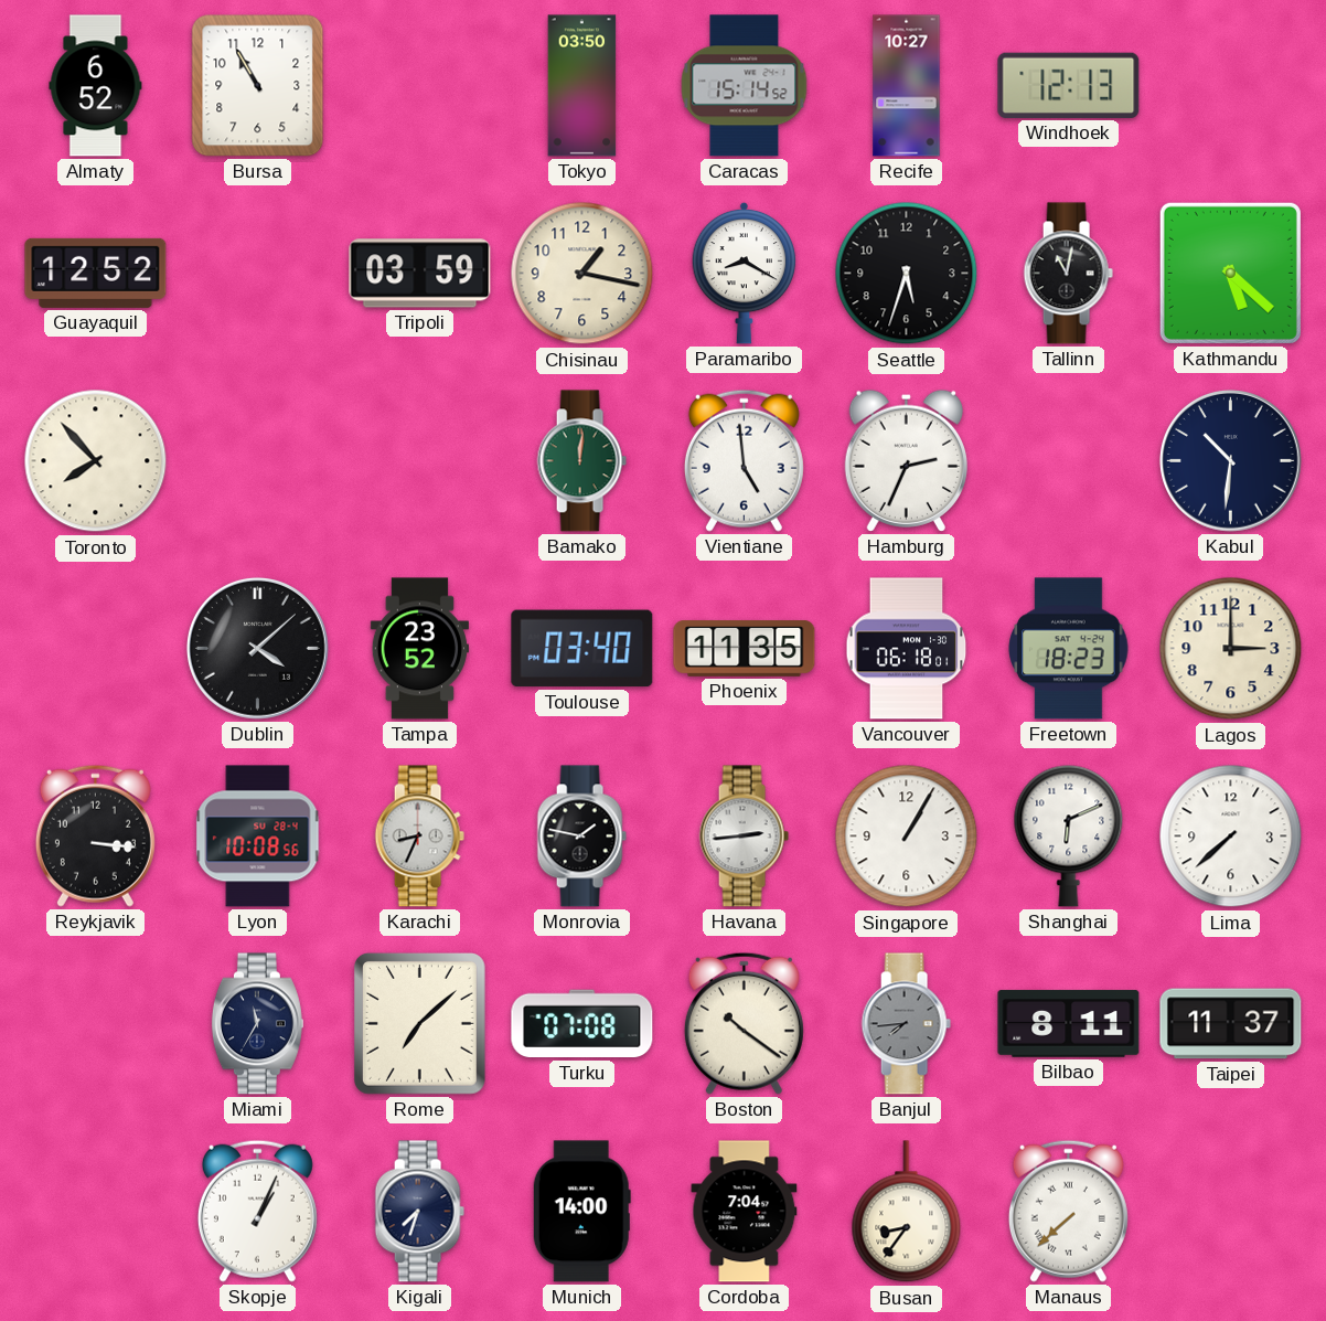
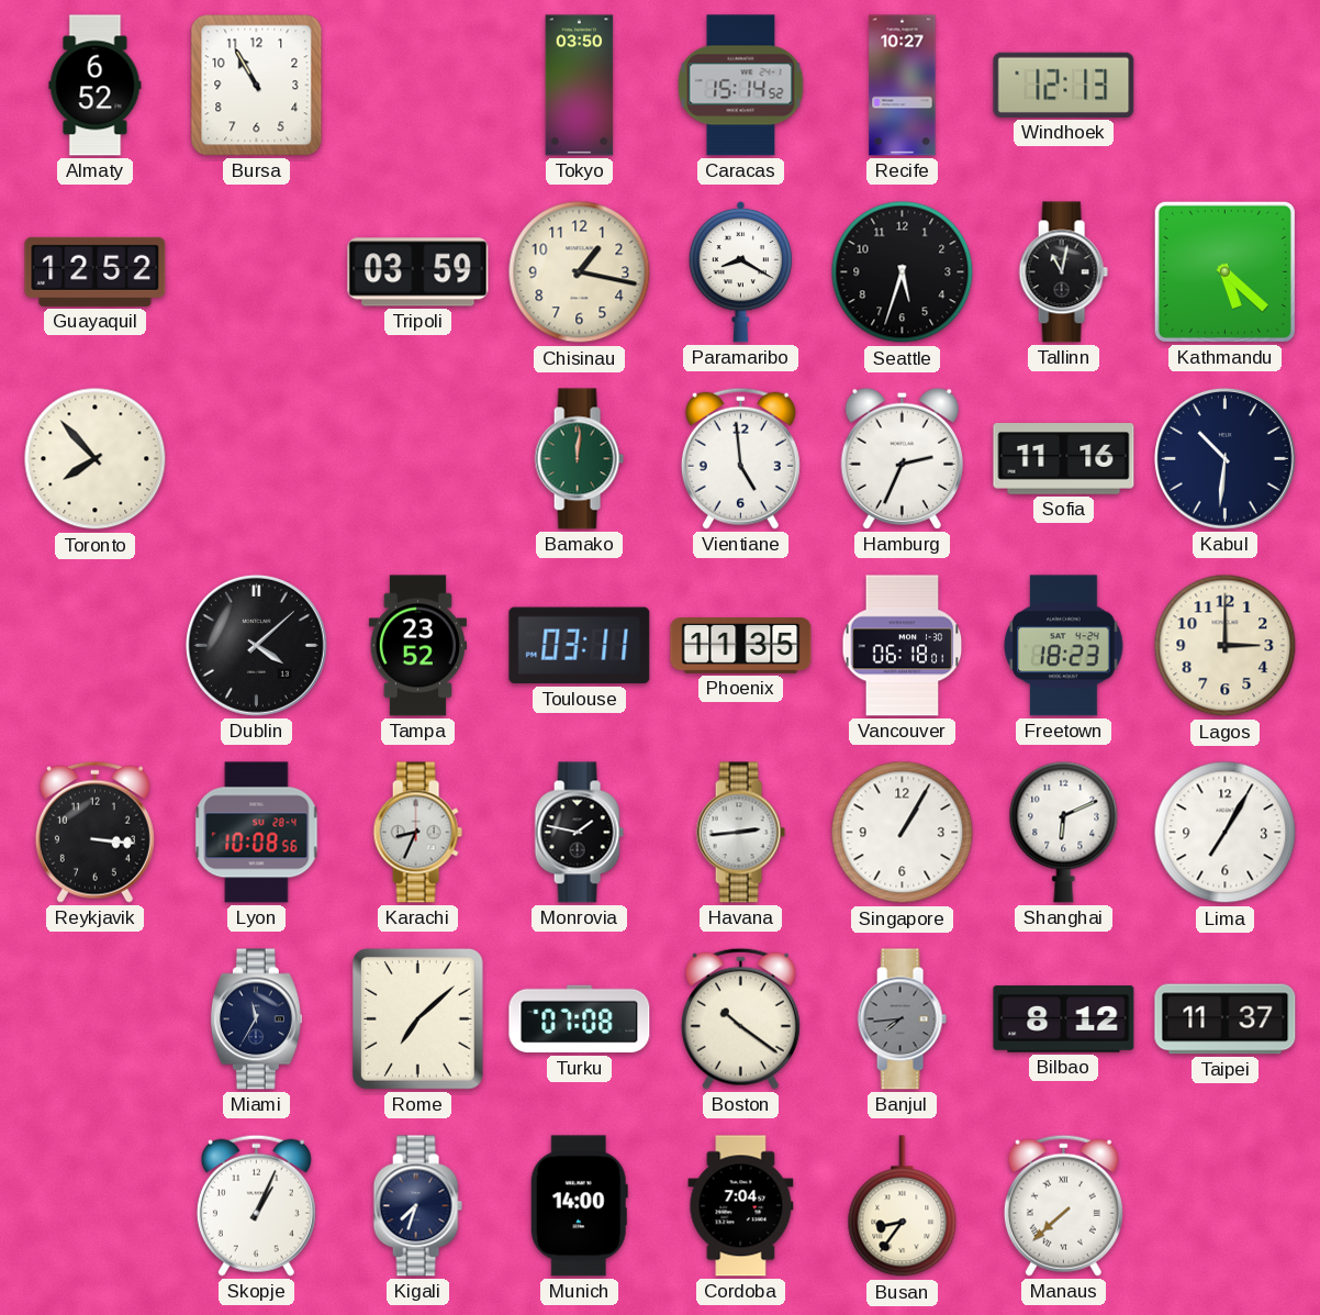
Sofia: none -> 11:16
Toulouse: 03:40 -> 03:11
Lima: 7:38 -> 7:05
Bilbao: 8:11 -> 8:12
